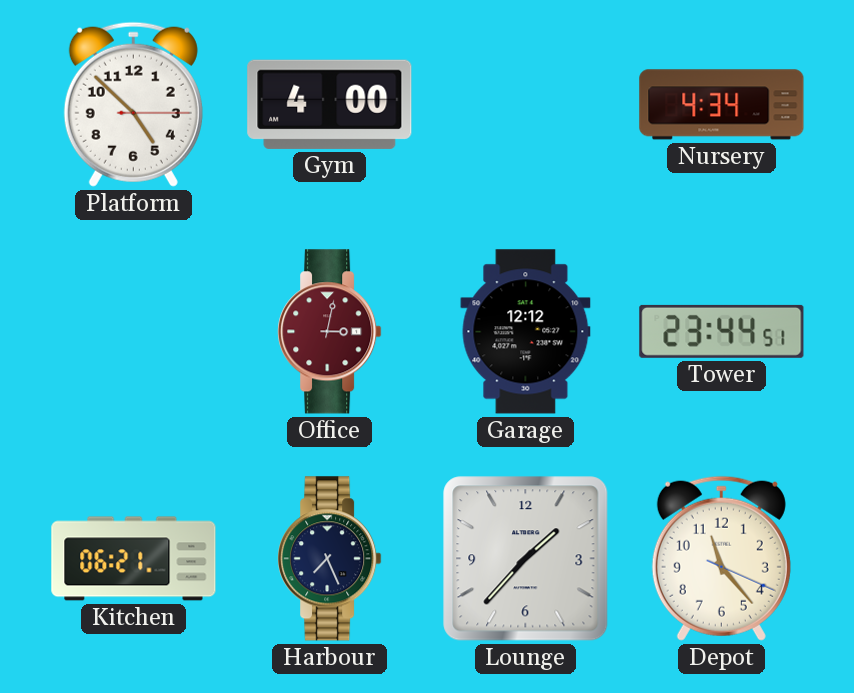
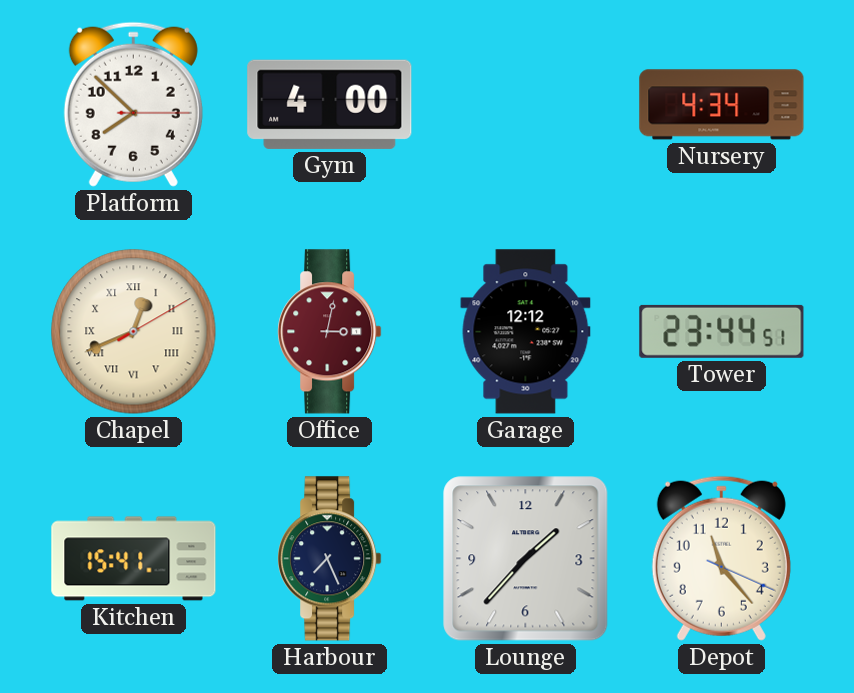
Platform: 4:52 -> 7:52
Chapel: none -> 12:41
Kitchen: 06:21 -> 15:41
